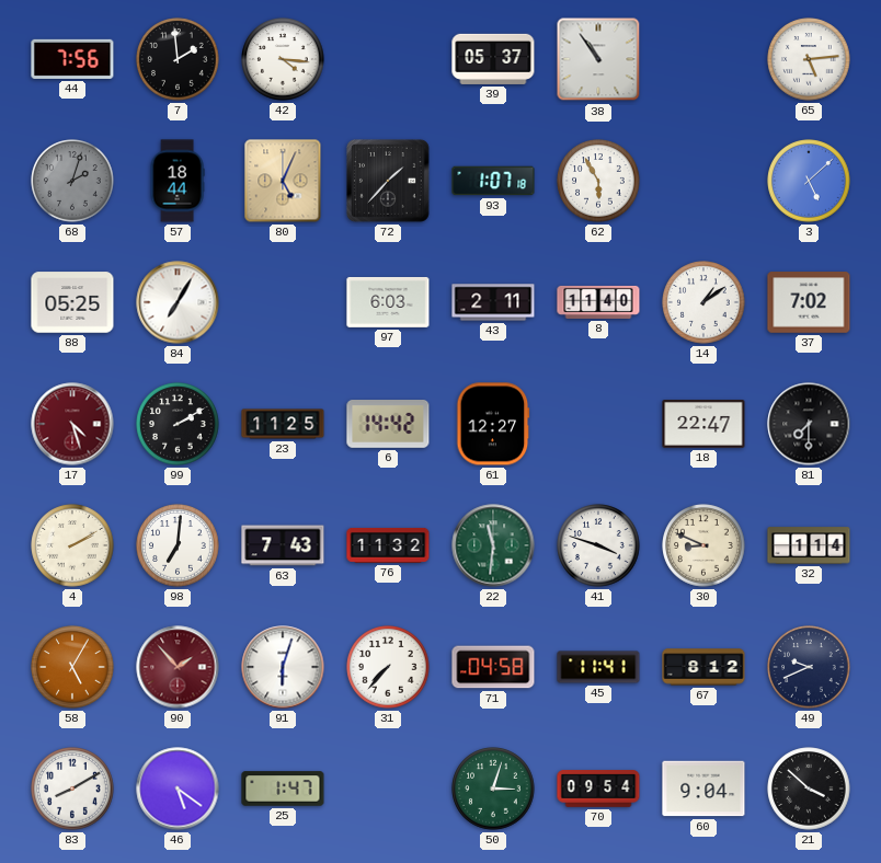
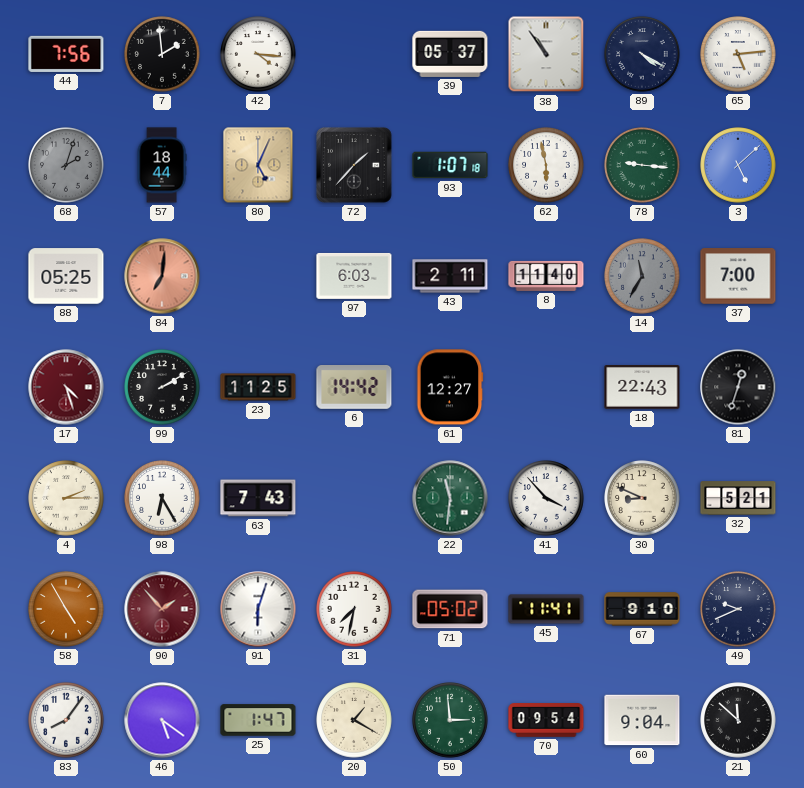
89: none -> 4:20
62: 5:55 -> 5:58
78: none -> 9:16
84: 7:05 -> 7:01
84 dial: white -> salmon
14: 1:09 -> 11:35
14 dial: white -> grey
37: 7:02 -> 7:00
18: 22:47 -> 22:43
81: 7:30 -> 12:33
4: 2:10 -> 2:15
98: 7:01 -> 6:25
76: 11:32 -> none
41: 3:48 -> 3:53
32: 1:14 -> 5:21
58: 5:05 -> 4:55
31: 7:37 -> 7:32
71: 04:58 -> 05:02
67: 8:12 -> 9:10
83: 8:10 -> 8:06
20: none -> 1:20
50: 3:03 -> 2:59
21: 3:52 -> 11:52
